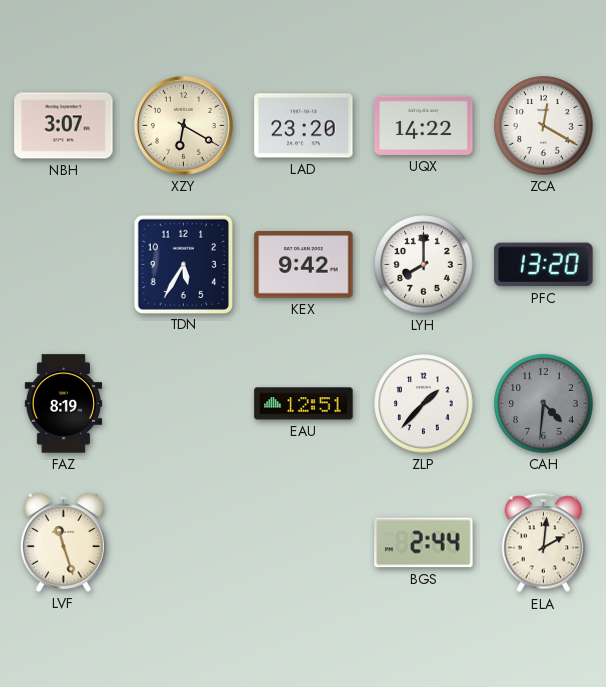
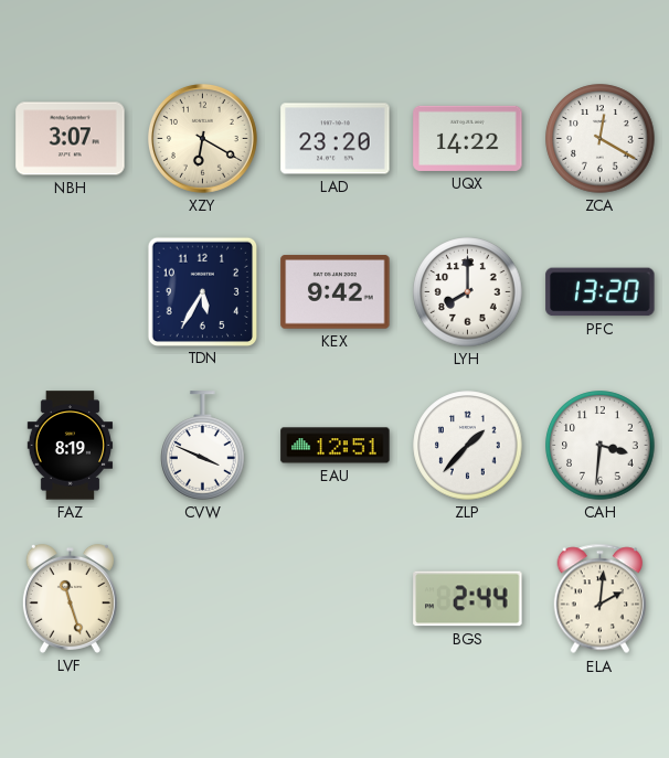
CVW: none -> 3:49
CAH: 4:31 -> 3:31
CAH dial: grey -> white
